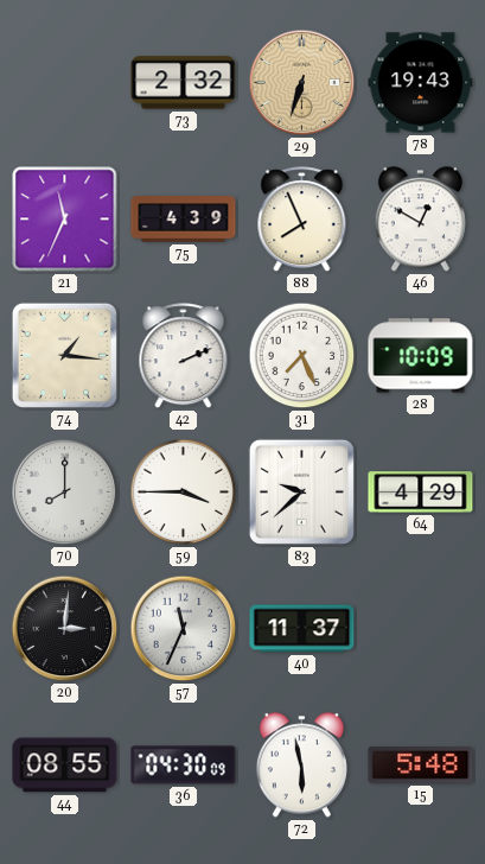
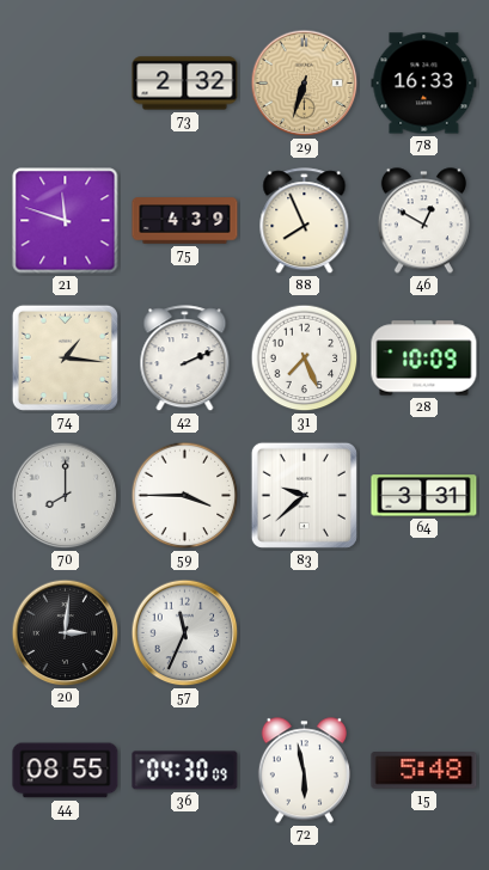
78: 19:43 -> 16:33
21: 11:34 -> 11:48
64: 4:29 -> 3:31
40: 11:37 -> none
